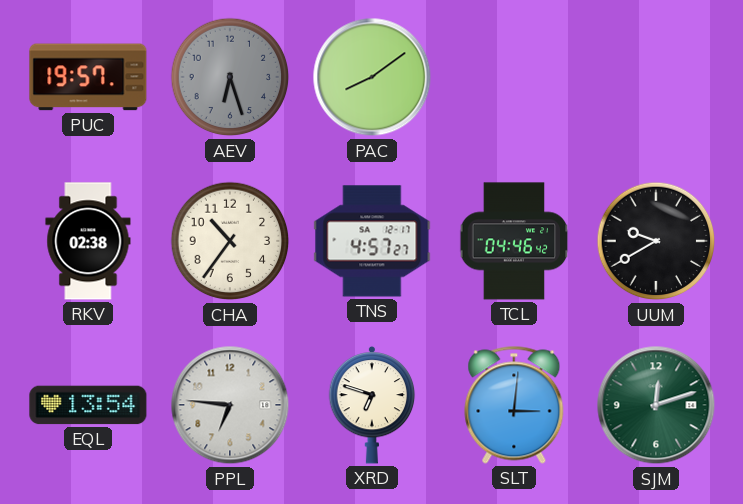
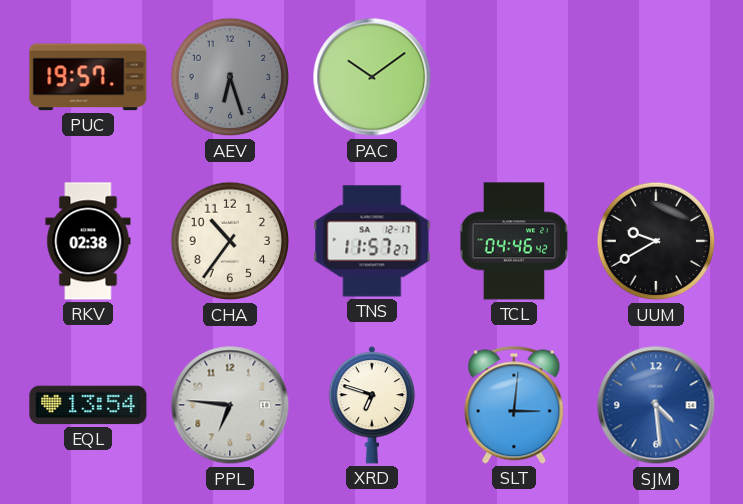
PAC: 8:09 -> 10:09
TNS: 4:57 -> 11:57
SJM: 12:12 -> 4:29
SJM dial: green -> blue
